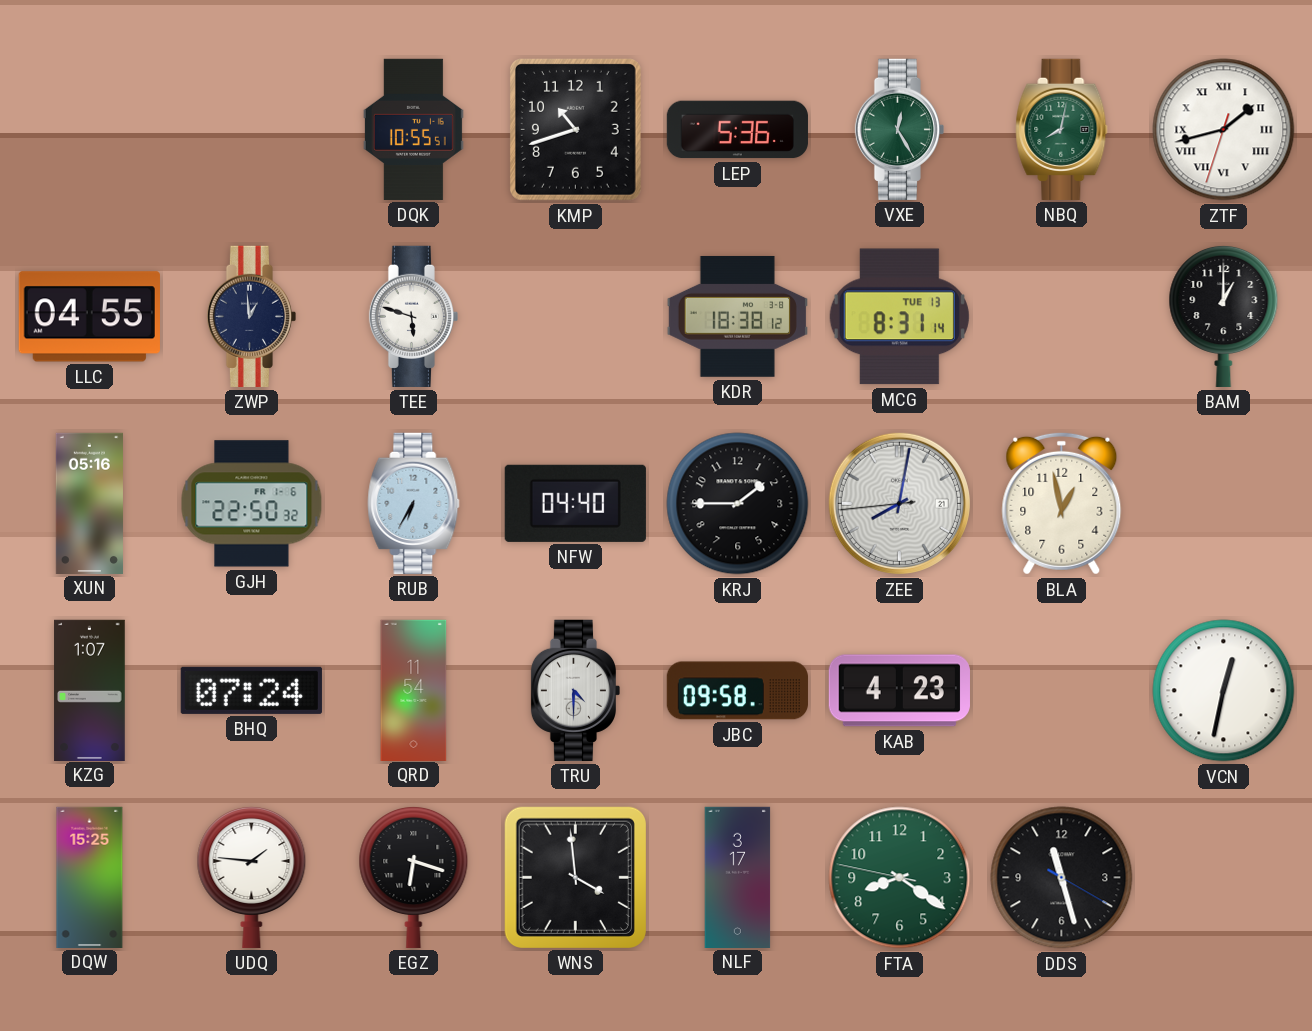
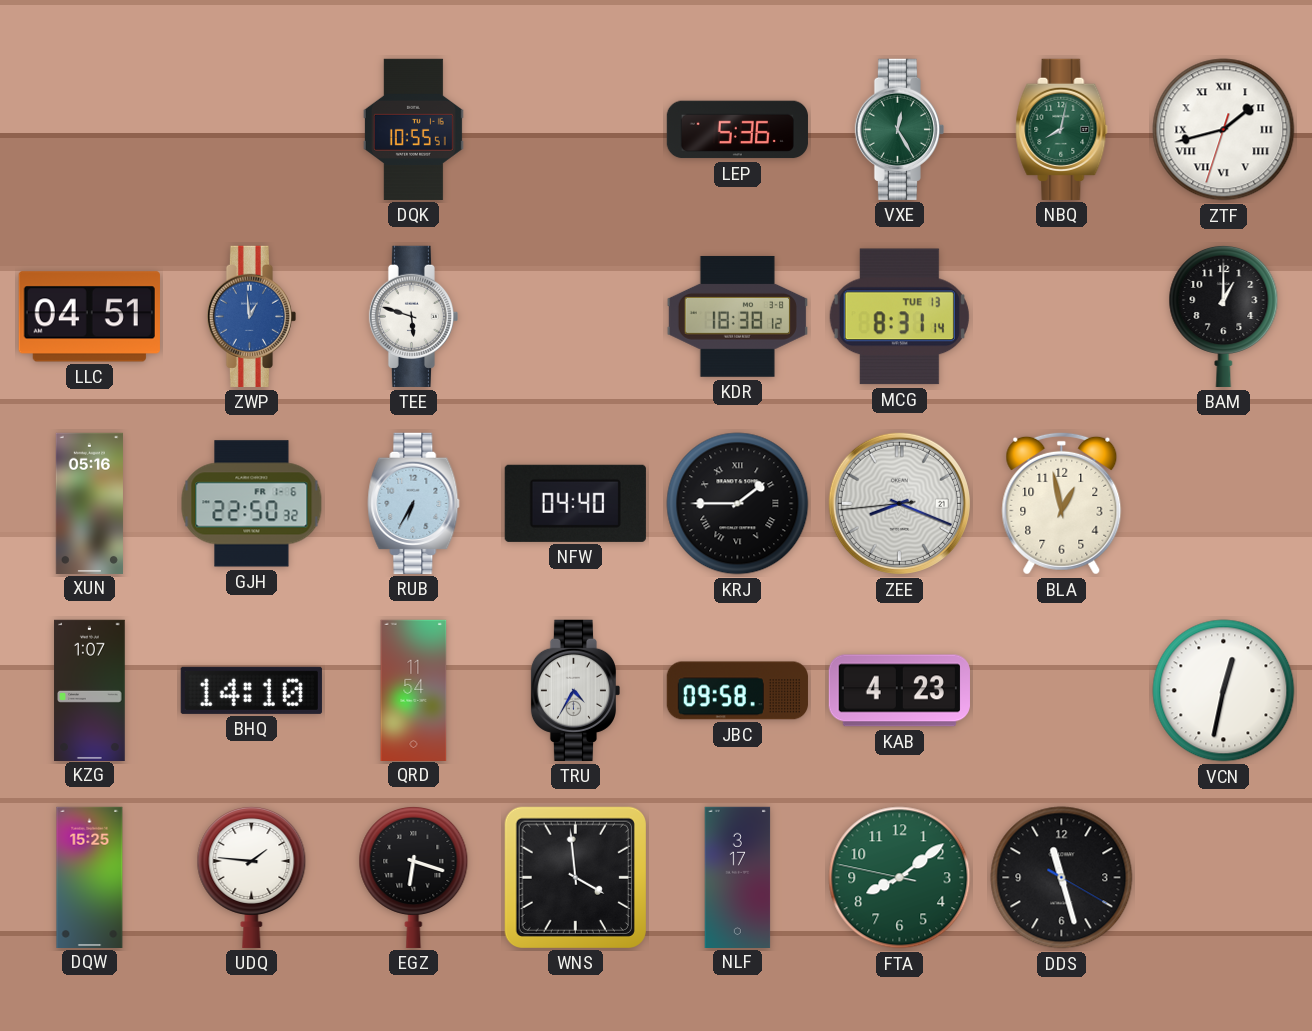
KMP: 10:42 -> none
LLC: 04:55 -> 04:51
ZWP dial: navy -> blue
KRJ numerals: Arabic -> Roman
ZEE: 8:01 -> 8:18
BHQ: 07:24 -> 14:10
TRU: 4:30 -> 4:35
FTA: 8:20 -> 8:08
